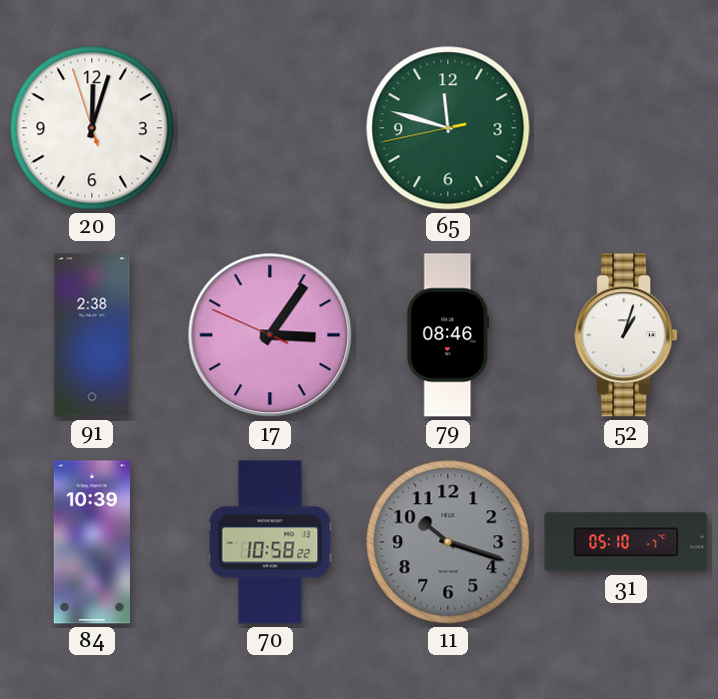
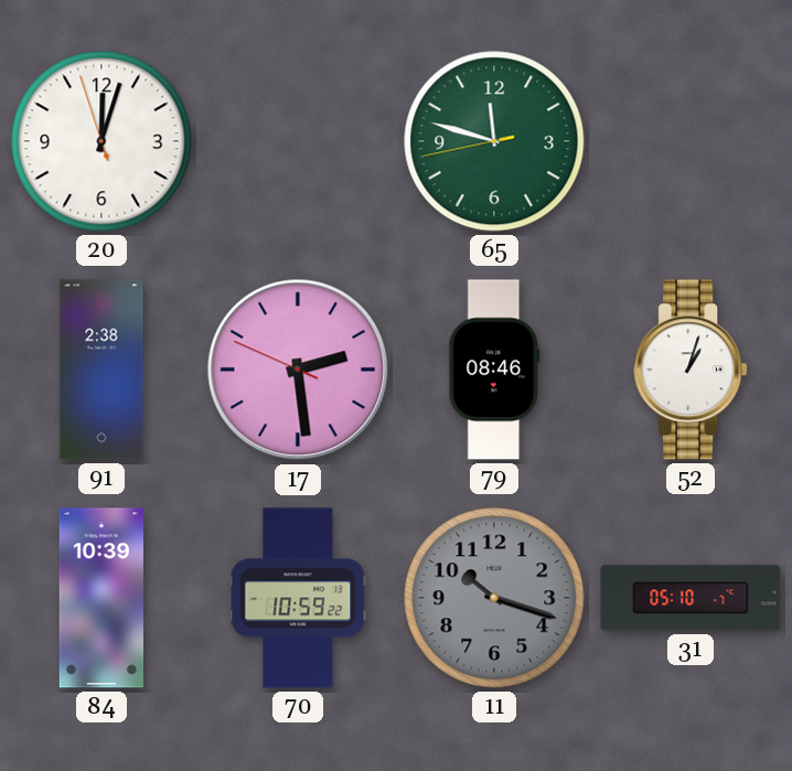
17: 3:05 -> 2:28
70: 10:58 -> 10:59
